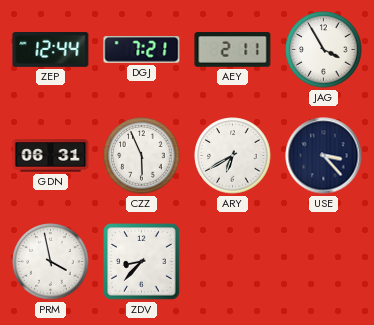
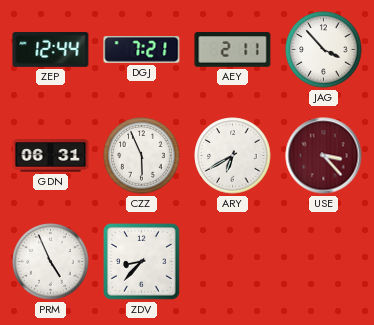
JAG: 3:55 -> 3:53
USE dial: navy -> burgundy
PRM: 3:58 -> 4:56
